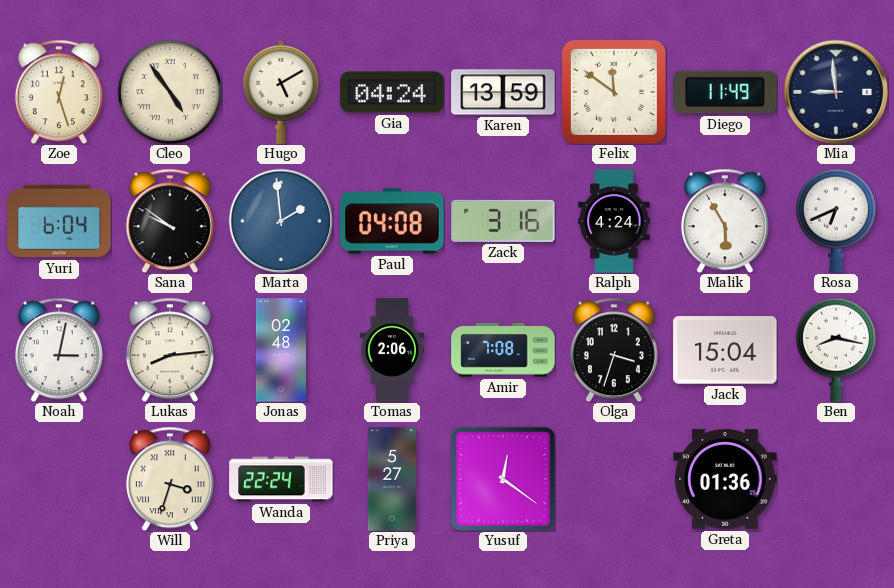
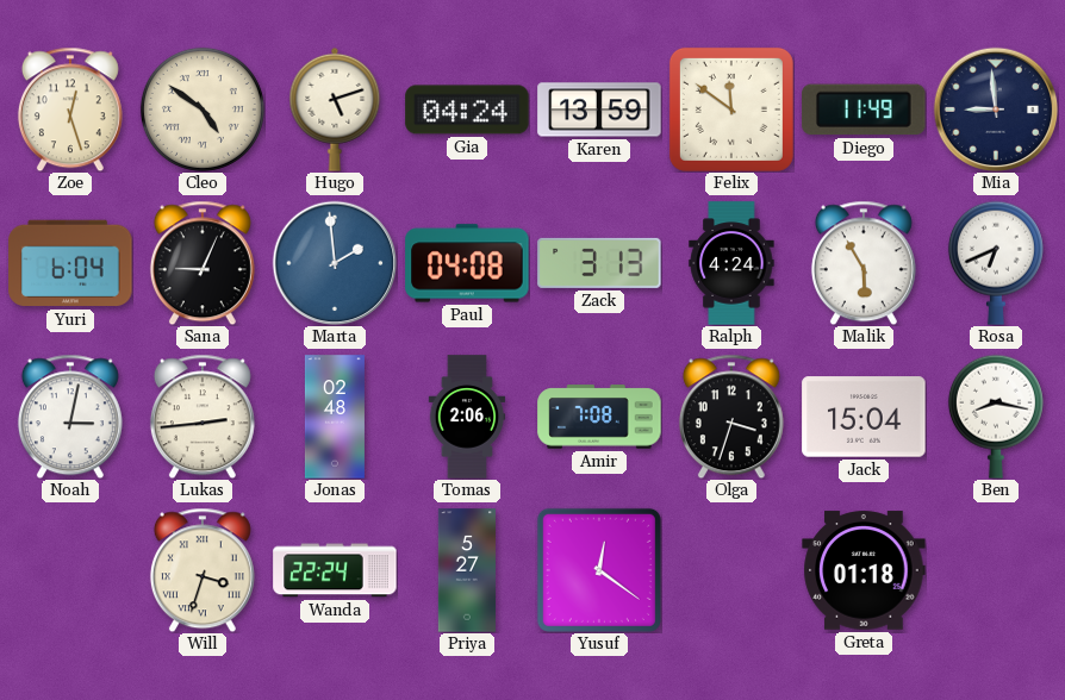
Cleo: 4:54 -> 4:51
Hugo: 5:10 -> 5:12
Sana: 9:51 -> 9:04
Zack: 3:16 -> 3:13
Lukas: 8:14 -> 2:44
Greta: 01:36 -> 01:18
